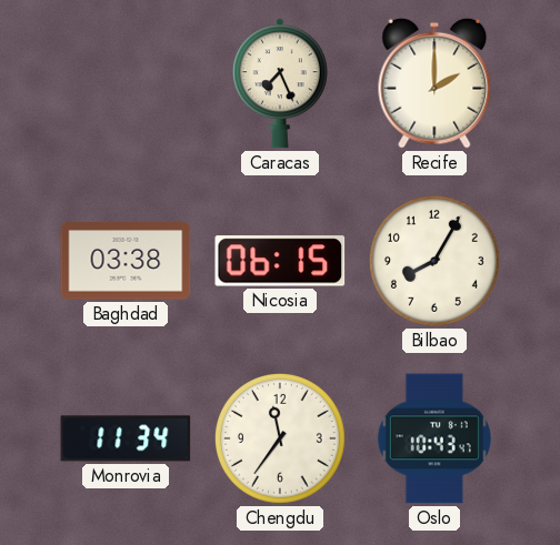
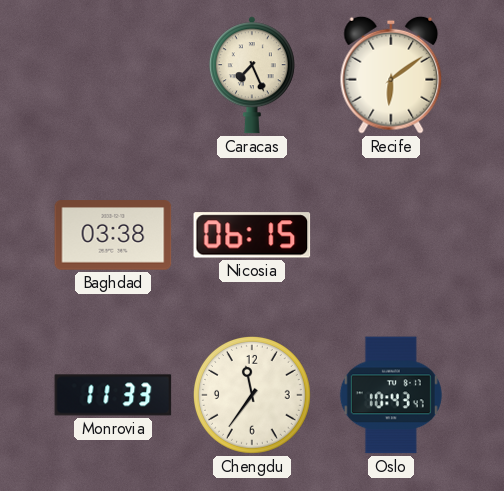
Recife: 2:00 -> 6:09
Bilbao: 8:05 -> none
Monrovia: 11:34 -> 11:33
